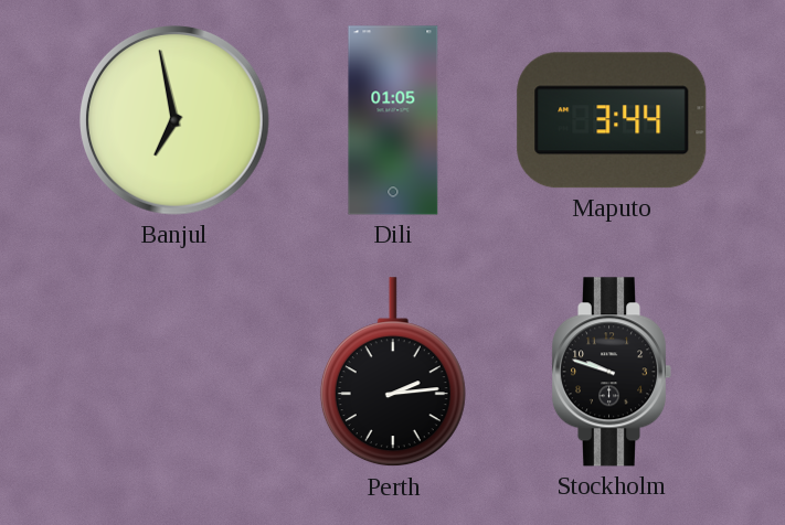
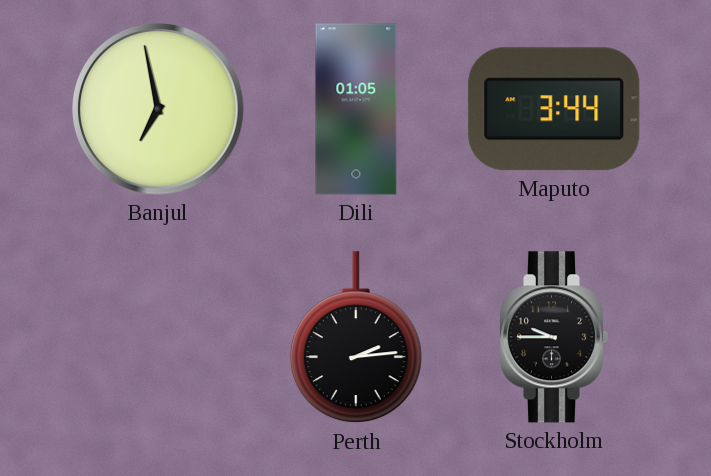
Stockholm: 9:48 -> 9:45
